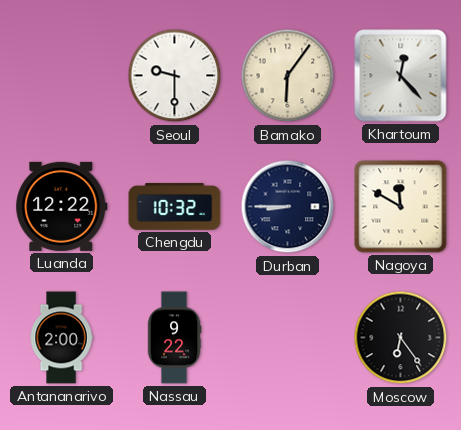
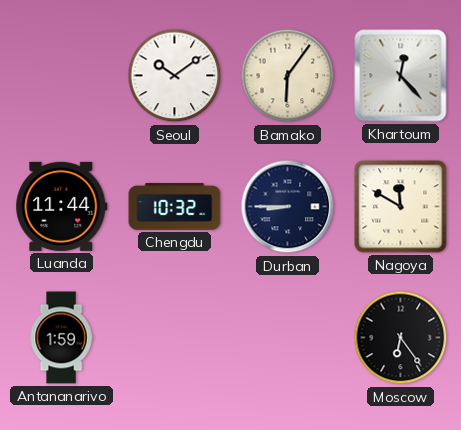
Seoul: 9:30 -> 10:09
Luanda: 12:22 -> 11:44
Antananarivo: 2:00 -> 1:59
Nassau: 9:22 -> none
